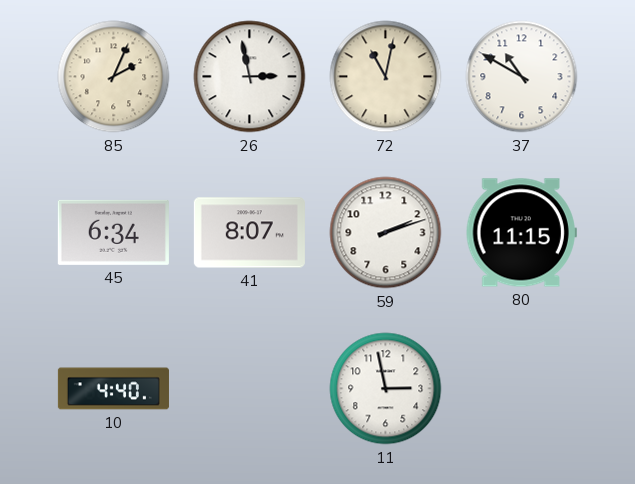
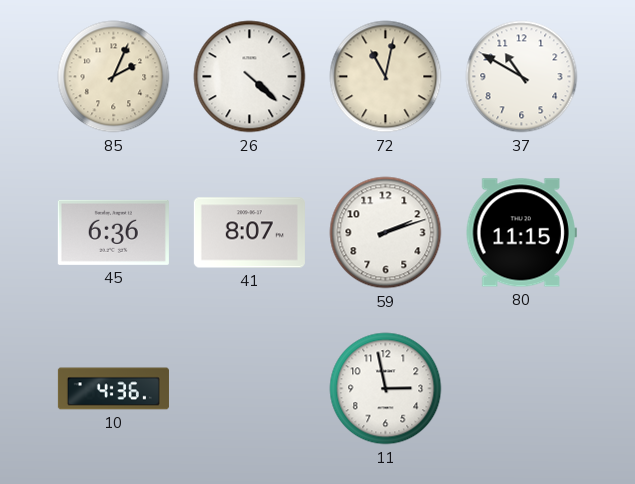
26: 2:58 -> 4:22
45: 6:34 -> 6:36
10: 4:40 -> 4:36
